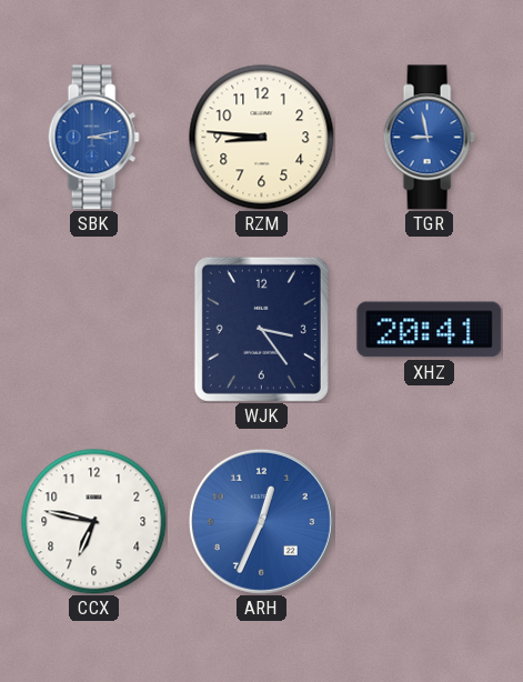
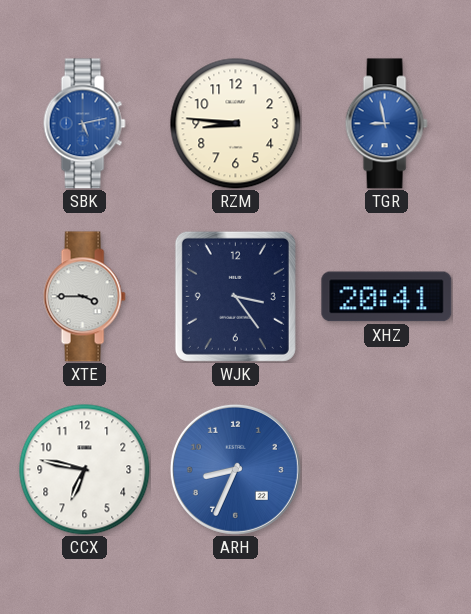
SBK: 3:13 -> 5:13
XTE: none -> 3:45
ARH: 12:34 -> 8:34
